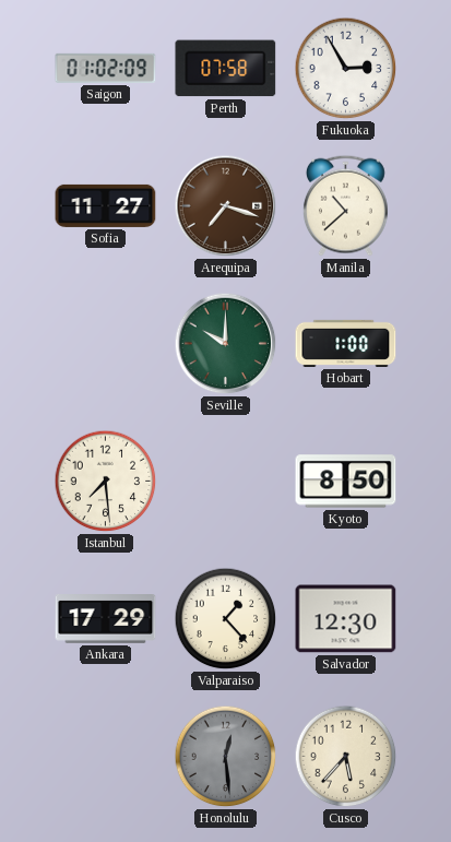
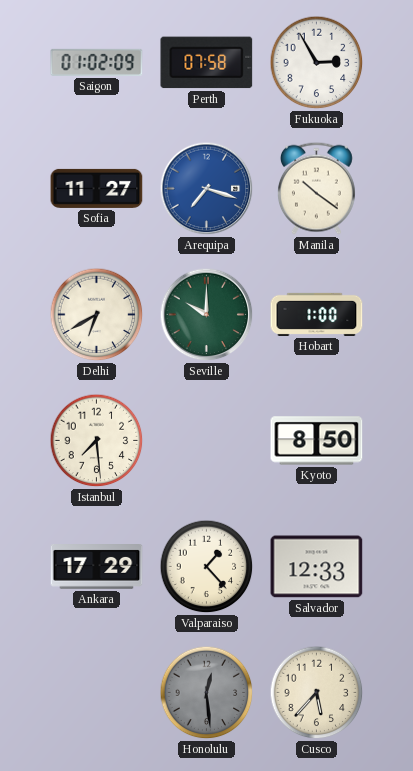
Arequipa dial: brown -> blue
Manila: 10:38 -> 10:21
Delhi: none -> 6:40
Salvador: 12:30 -> 12:33
